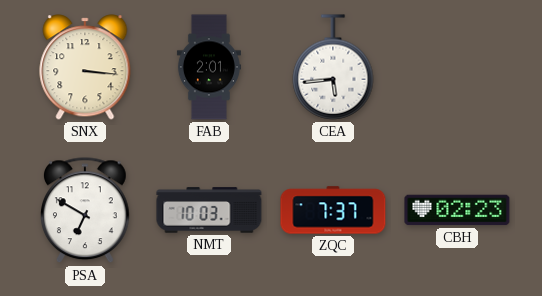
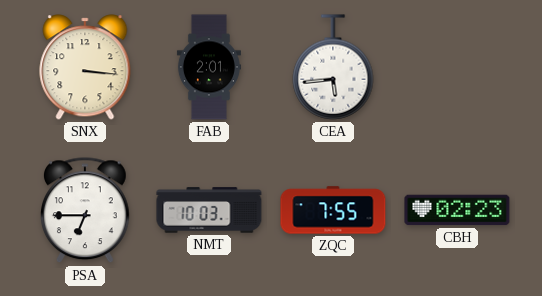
PSA: 6:50 -> 6:45
ZQC: 7:37 -> 7:55
